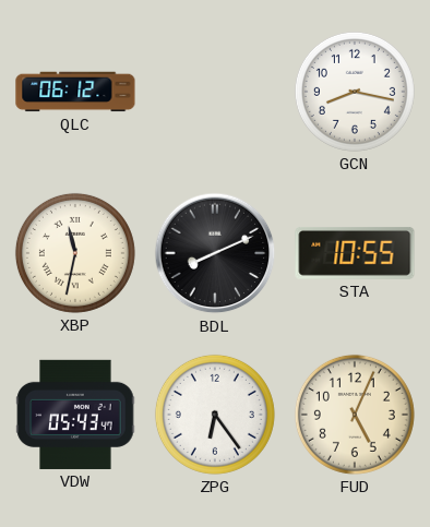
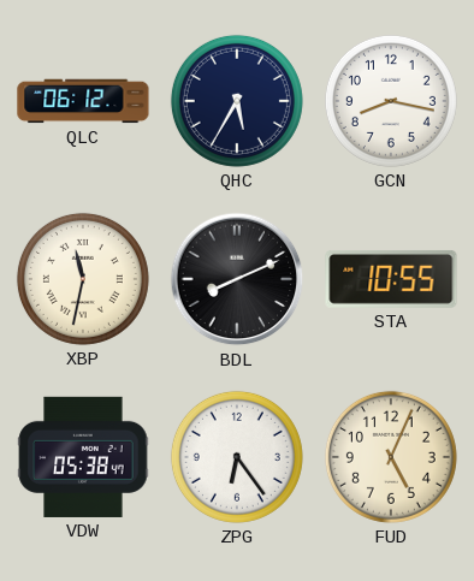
QHC: none -> 5:35
VDW: 05:43 -> 05:38
